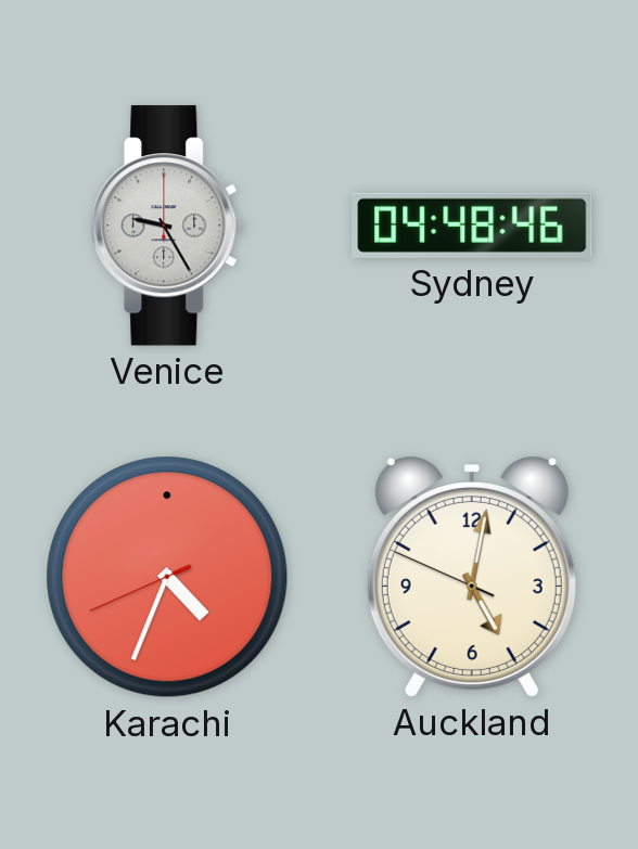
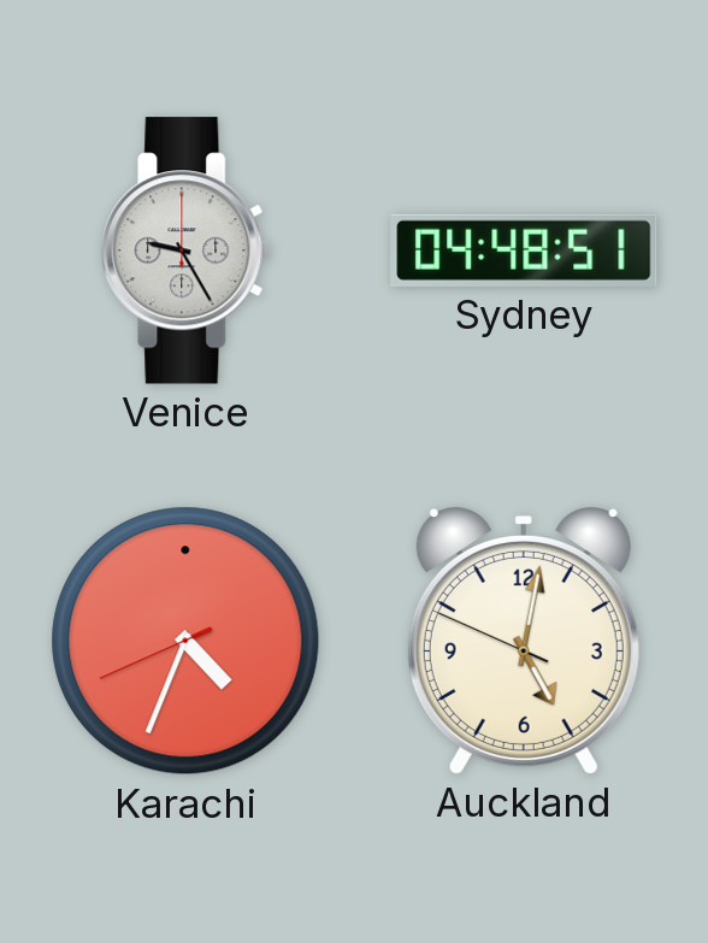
Sydney: 04:48:46 -> 04:48:51
